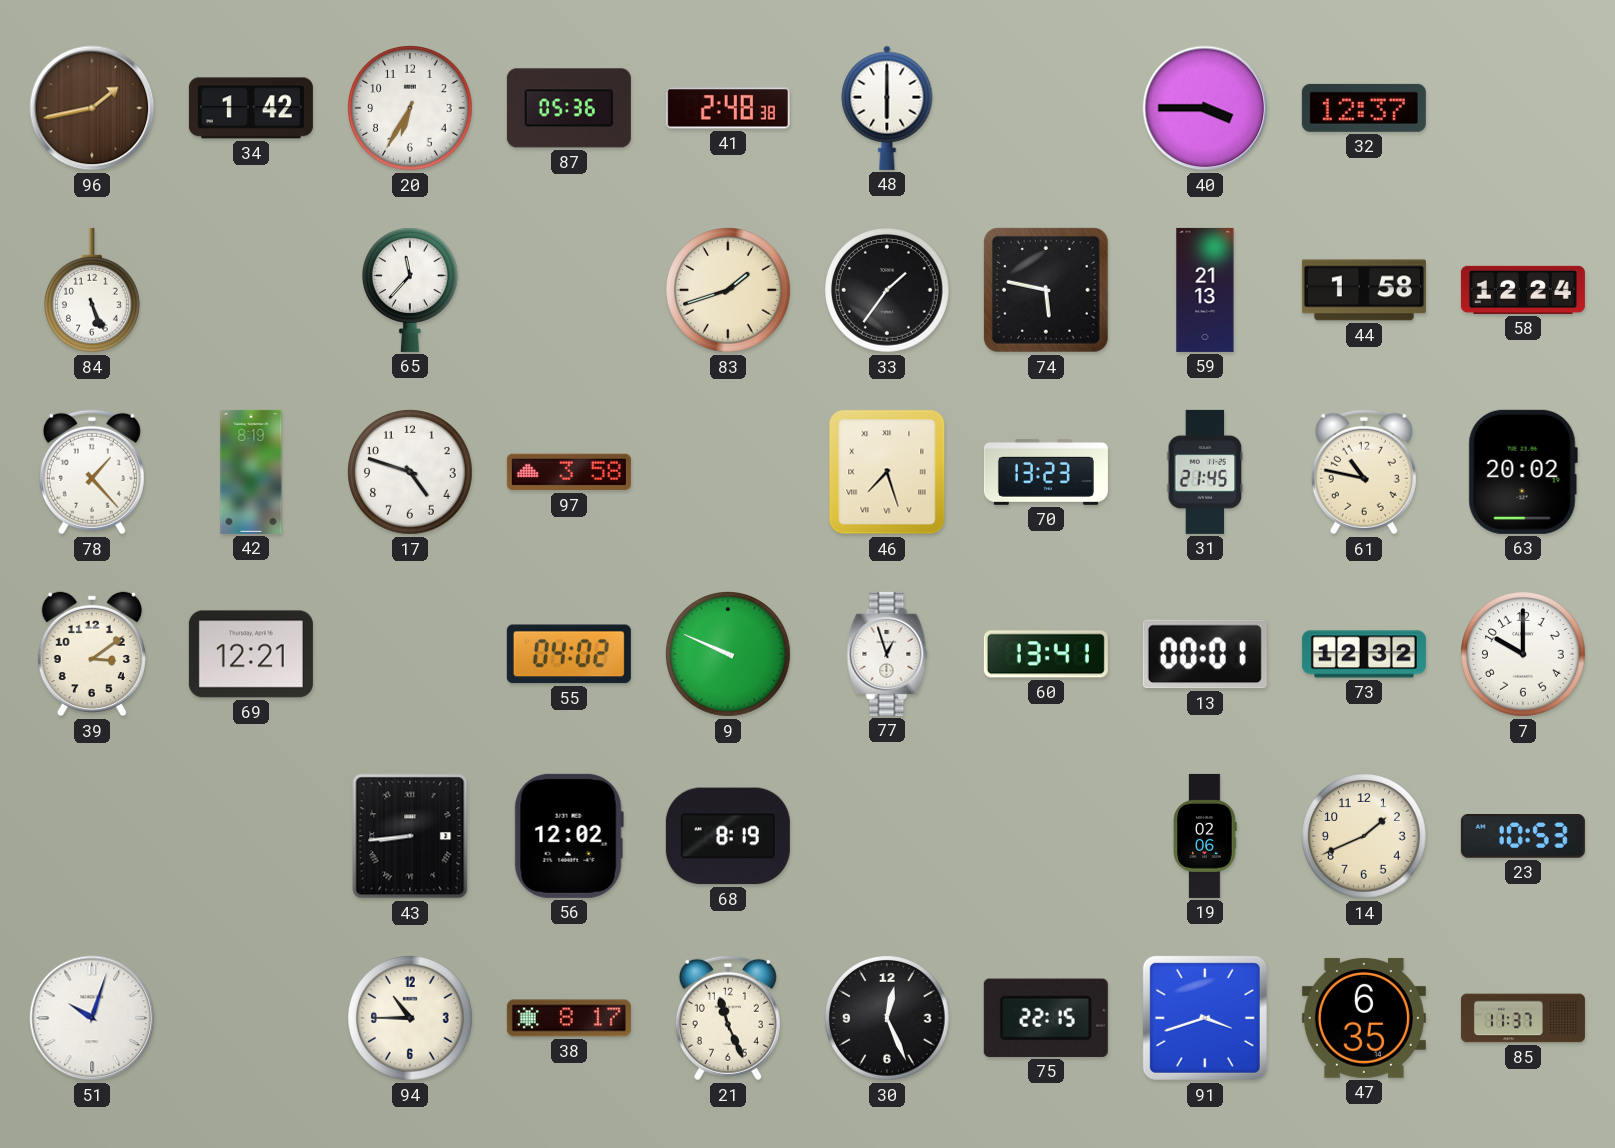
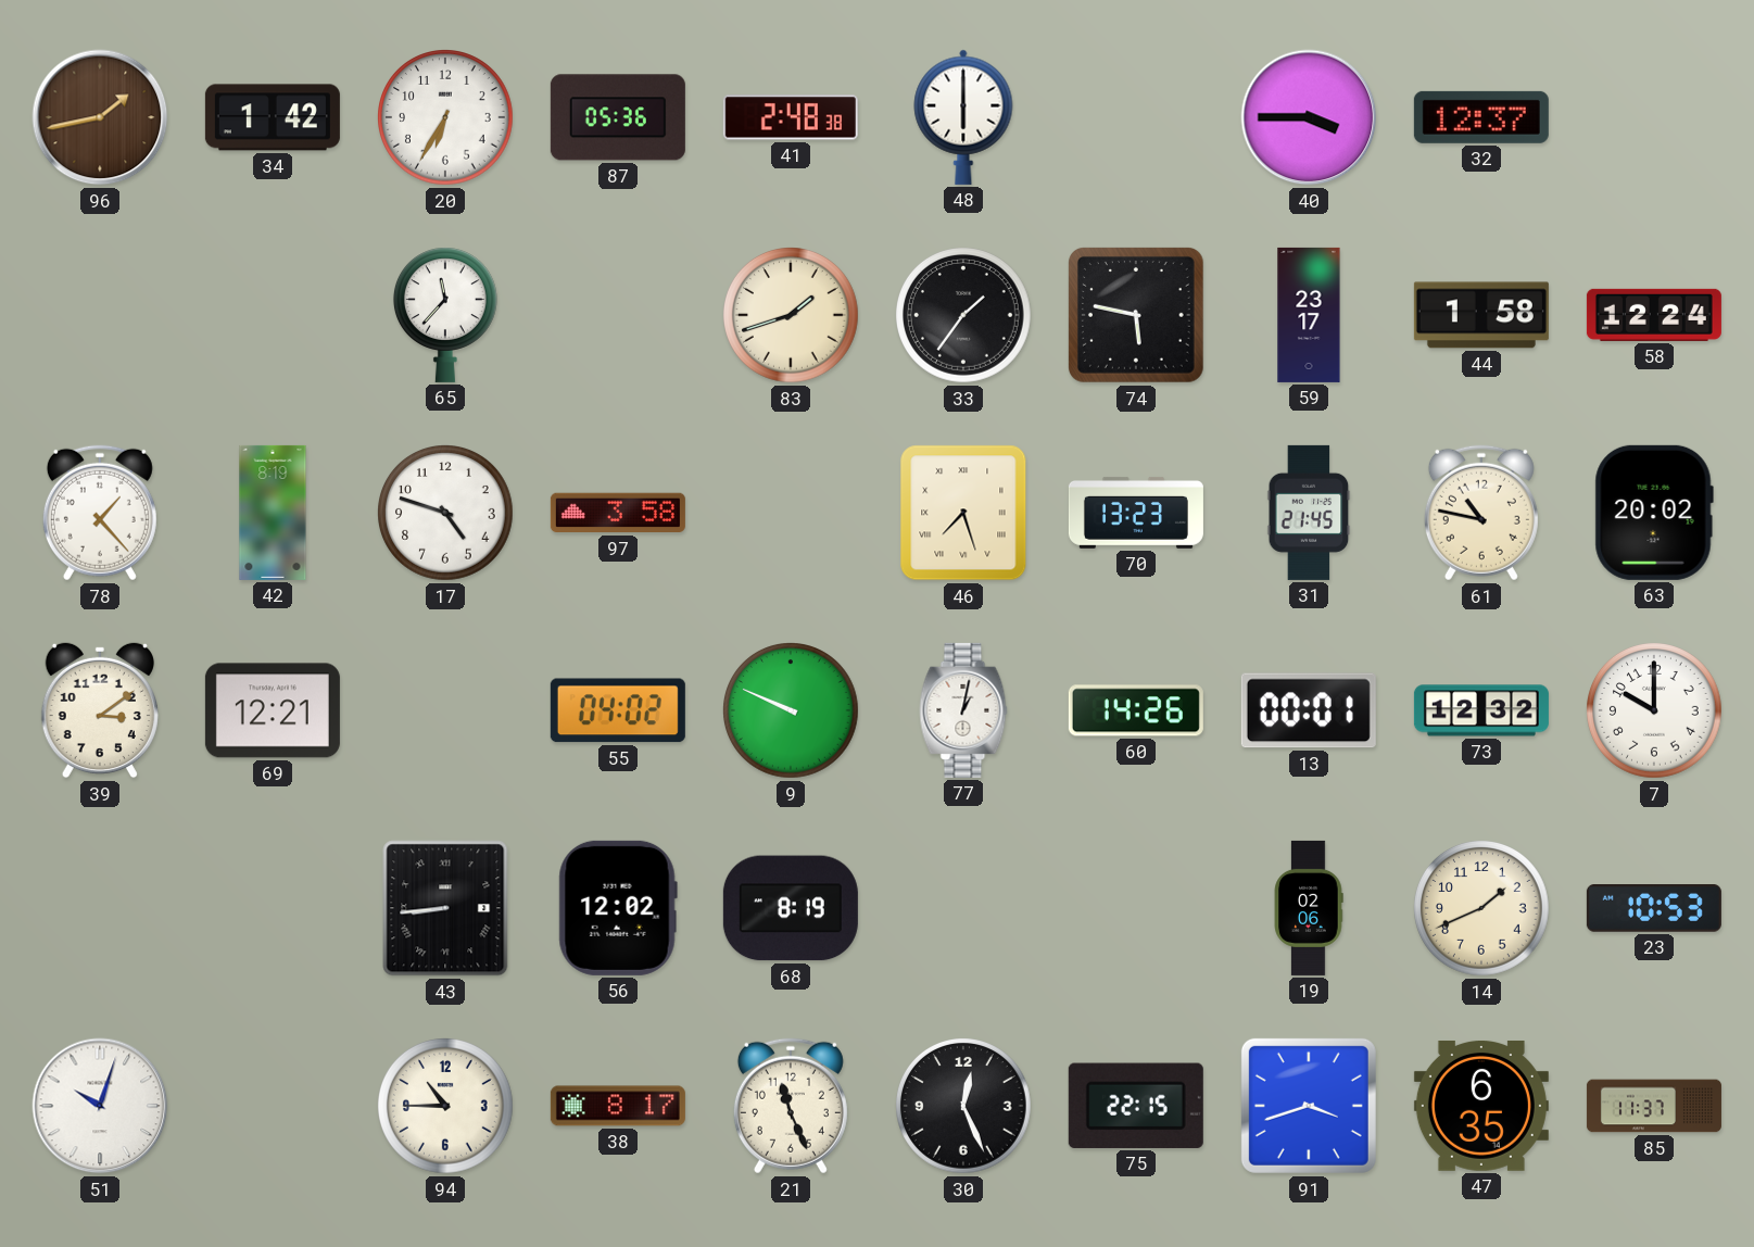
84: 5:26 -> none
59: 21:13 -> 23:17
77: 12:57 -> 1:02
60: 13:41 -> 14:26
